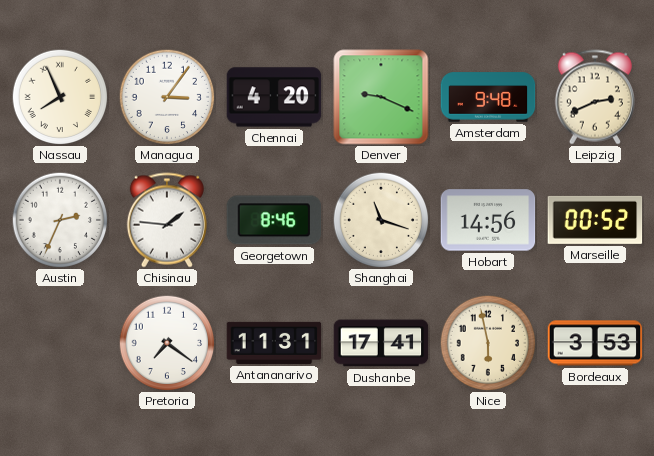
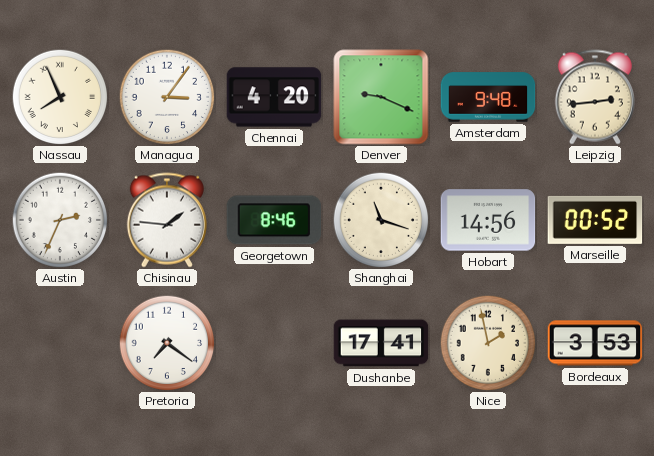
Leipzig: 2:41 -> 2:44
Antananarivo: 11:31 -> none
Nice: 5:58 -> 1:58
